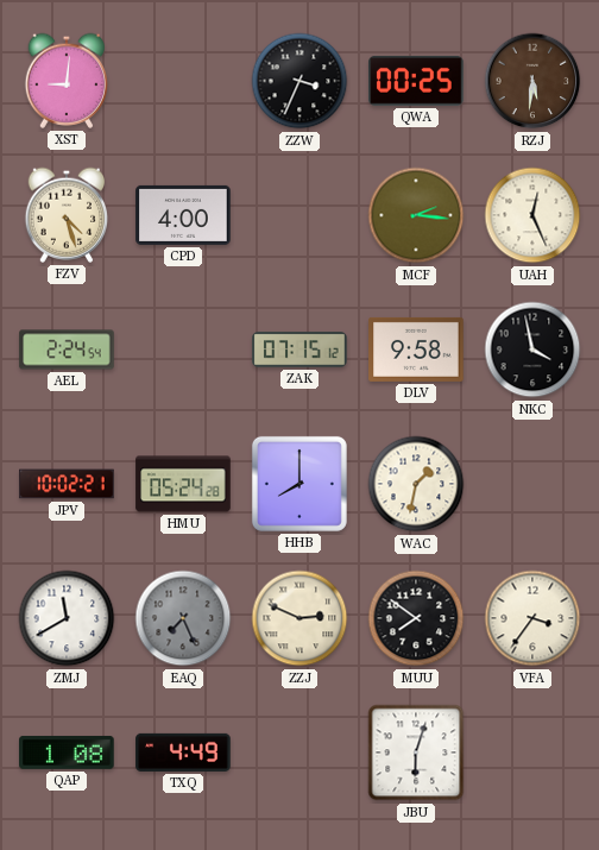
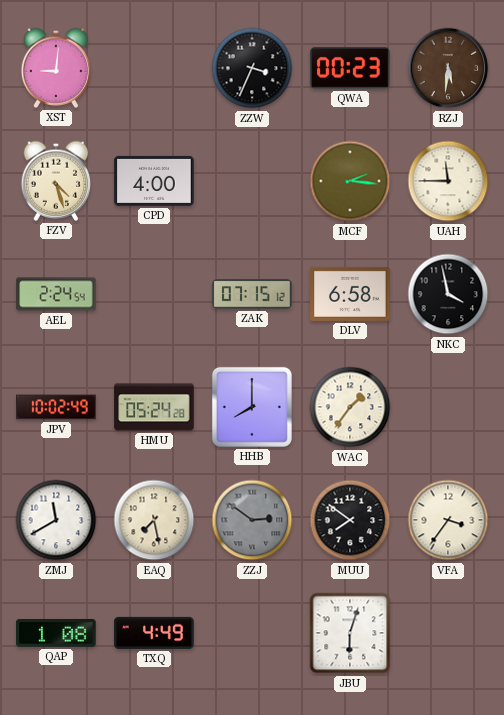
QWA: 00:25 -> 00:23
UAH: 12:26 -> 11:45
DLV: 9:58 -> 6:58
JPV: 10:02:21 -> 10:02:49
WAC: 1:32 -> 1:36
EAQ: 7:26 -> 7:28
EAQ dial: grey -> cream
ZZJ: 2:49 -> 2:51
ZZJ dial: cream -> grey
